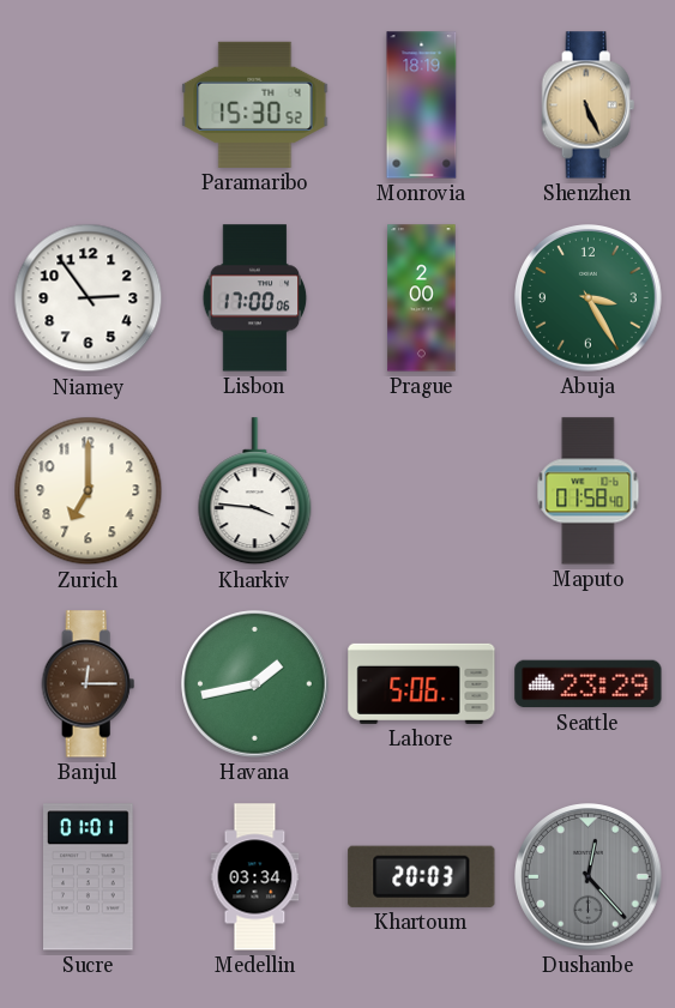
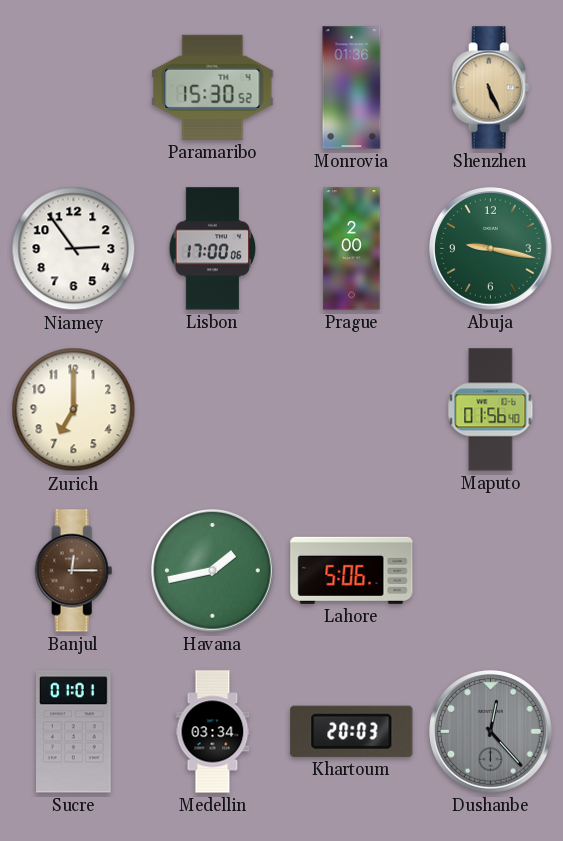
Monrovia: 18:19 -> 01:36
Abuja: 3:25 -> 9:17
Kharkiv: 3:46 -> none
Maputo: 01:58 -> 01:56
Seattle: 23:29 -> none
